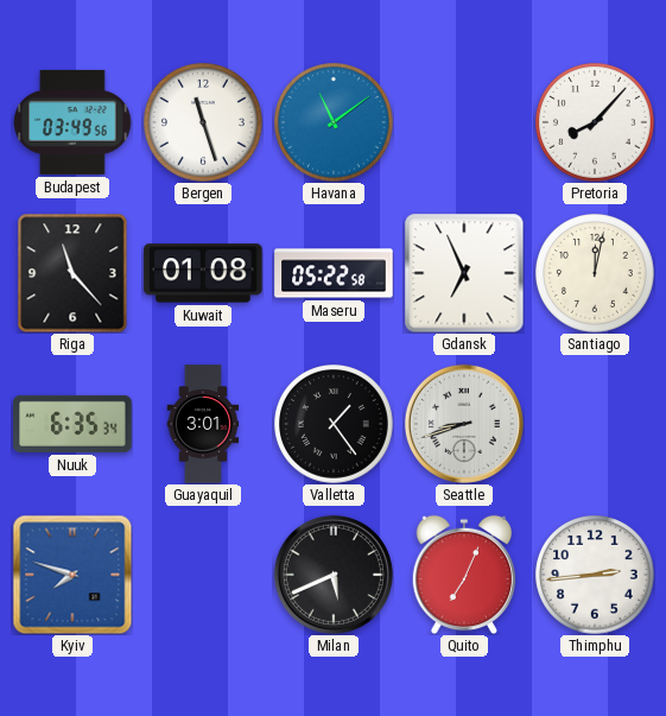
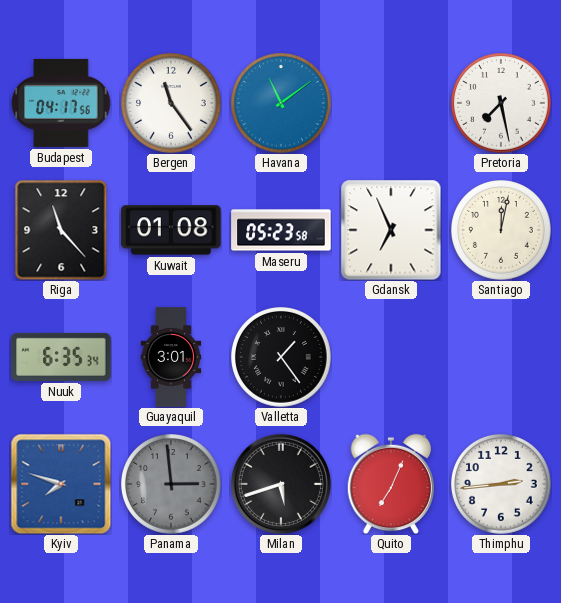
Budapest: 03:49 -> 04:17
Bergen: 11:27 -> 11:24
Pretoria: 8:07 -> 7:28
Maseru: 05:22 -> 05:23
Seattle: 8:42 -> none
Panama: none -> 2:59
Milan: 5:41 -> 5:42
